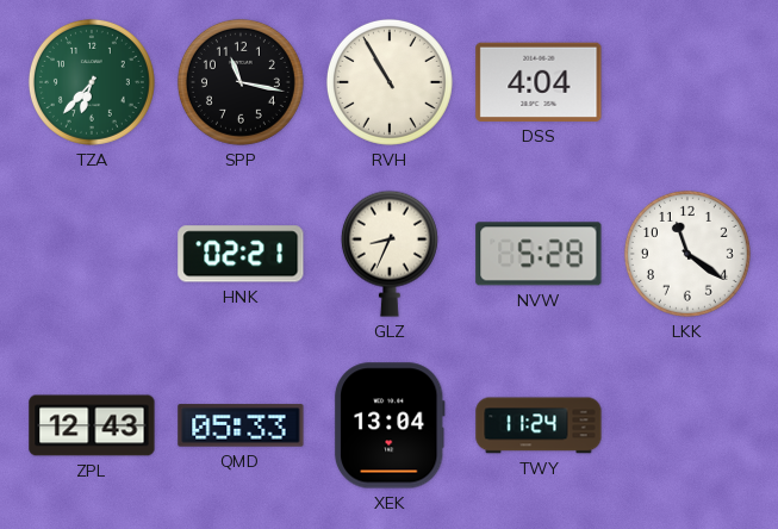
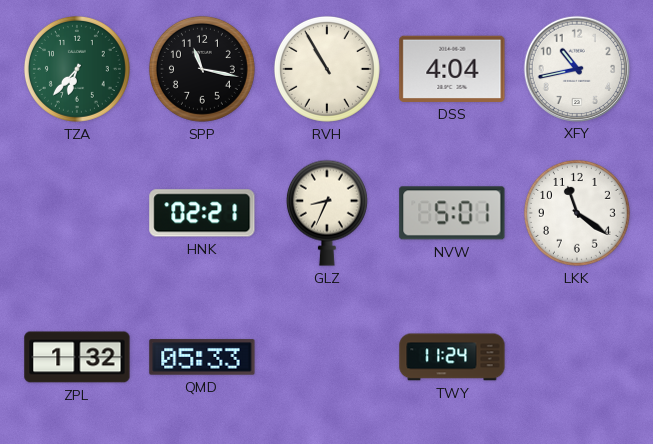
XFY: none -> 10:43
NVW: 5:28 -> 5:01
ZPL: 12:43 -> 1:32
XEK: 13:04 -> none
